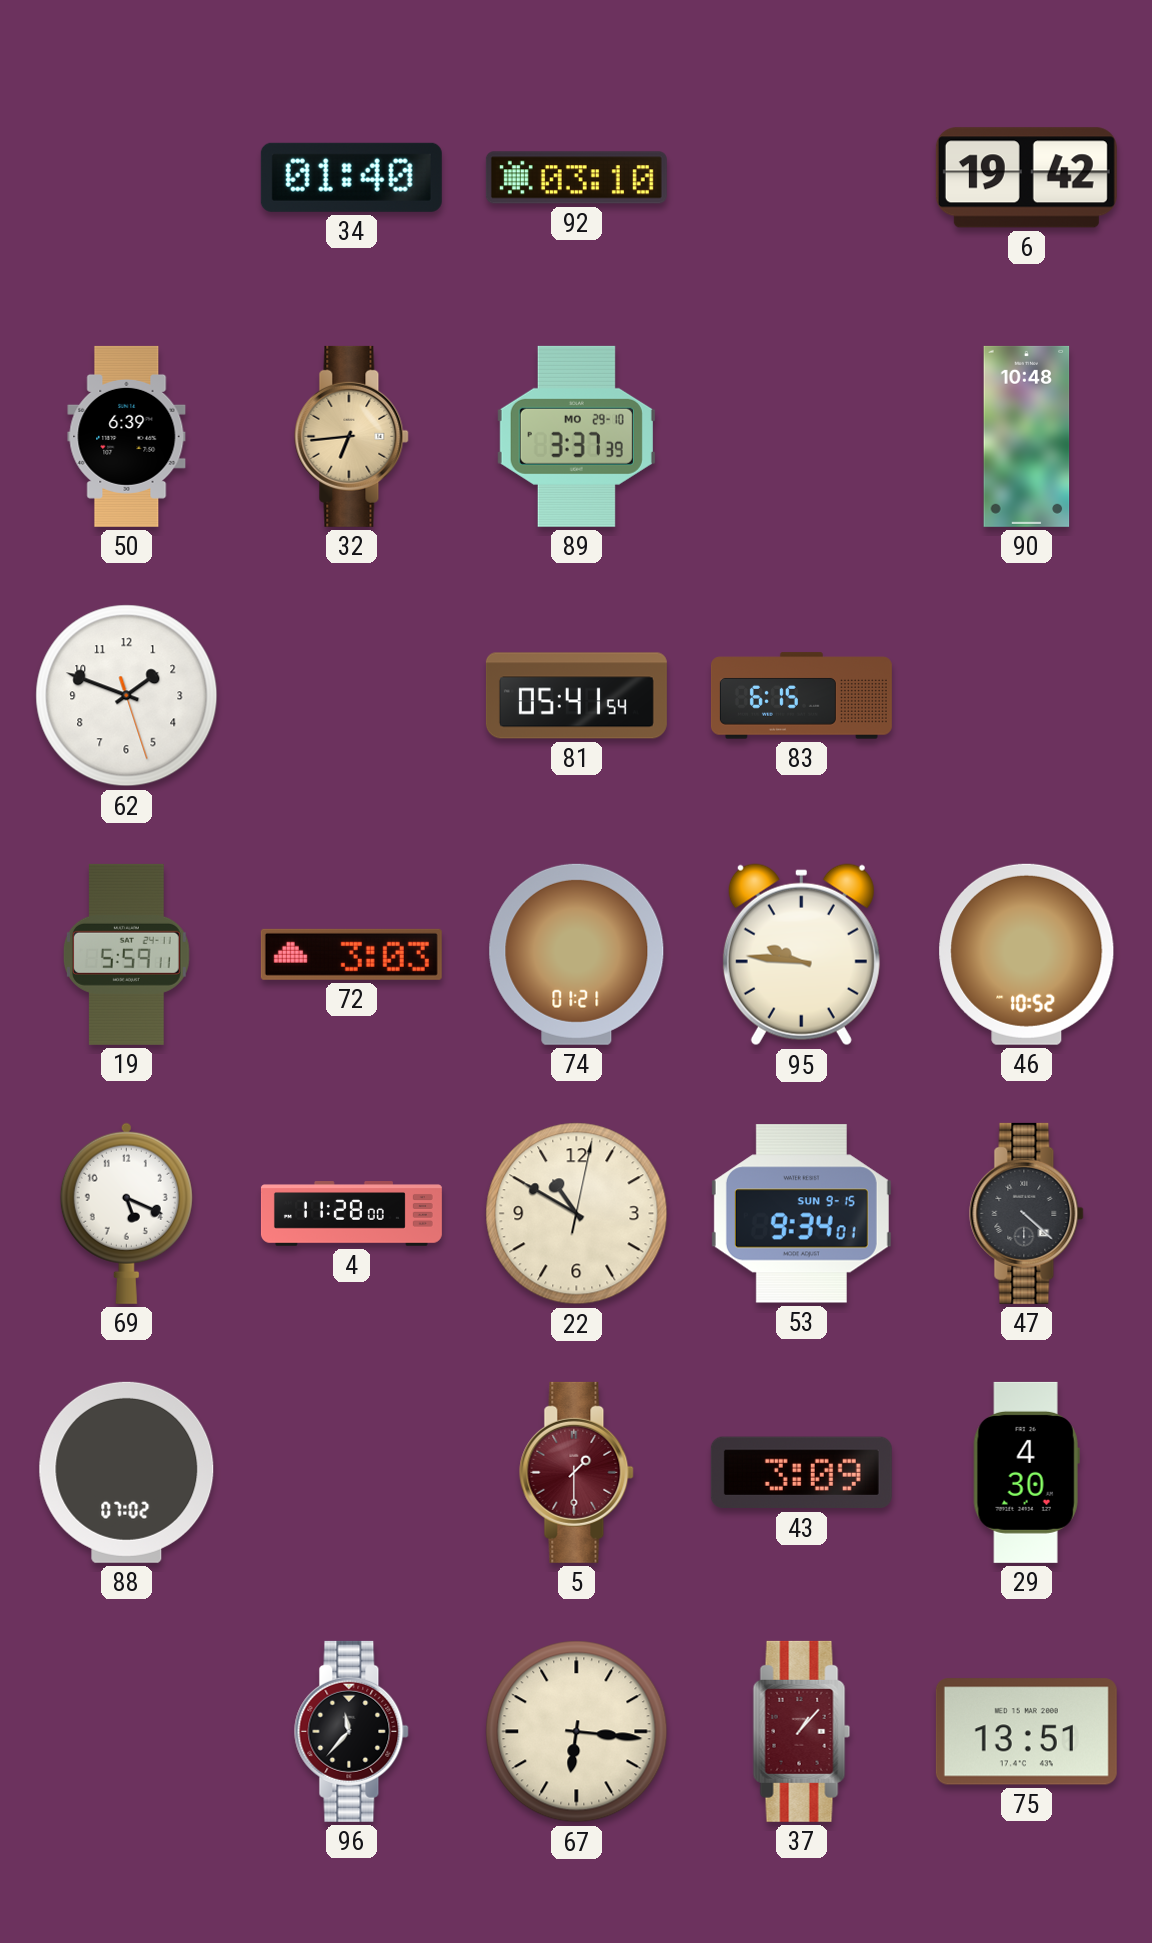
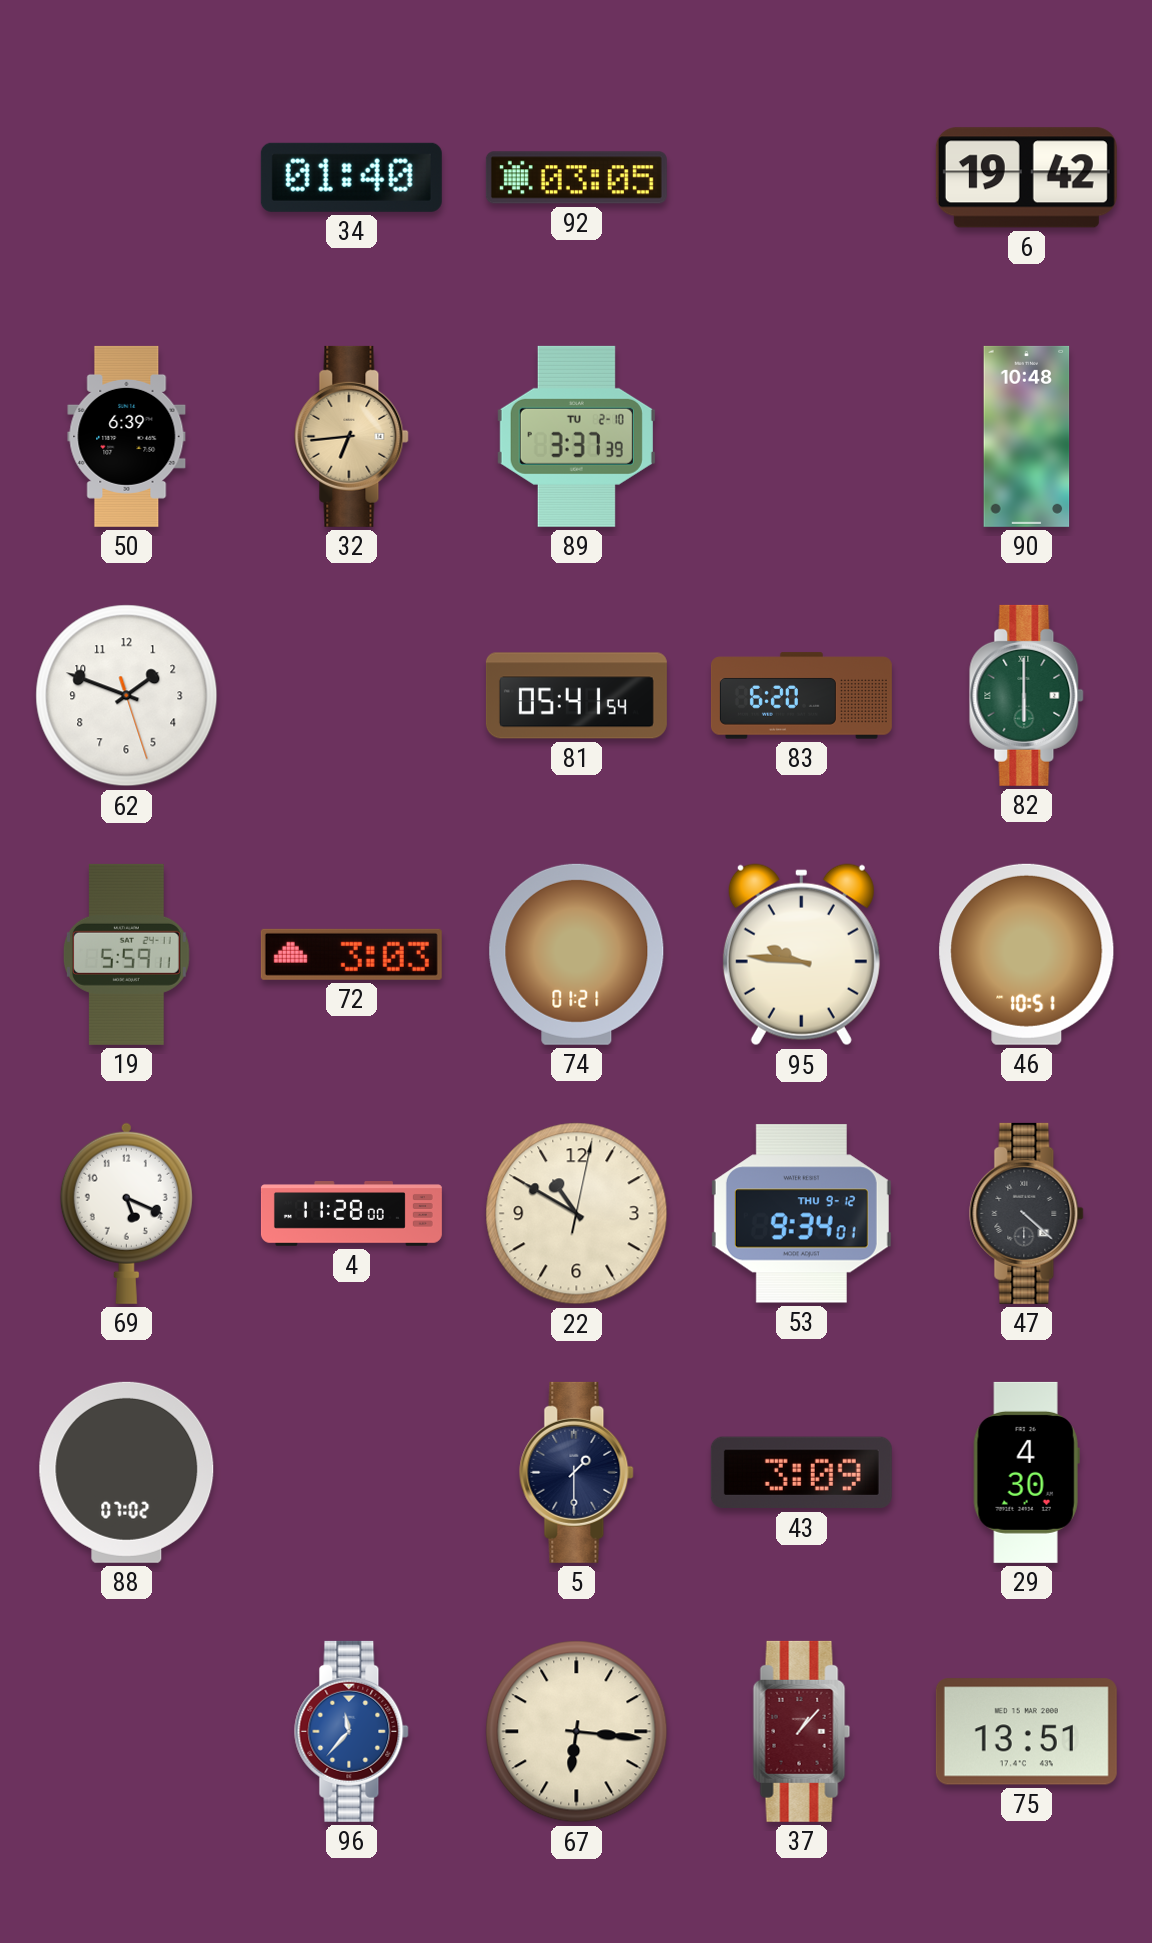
92: 03:10 -> 03:05
89 date: MO 29-10 -> TU 2-10
83: 6:15 -> 6:20
82: none -> 6:00
46: 10:52 -> 10:51
53 date: SUN 9-15 -> THU 9-12
5 dial: burgundy -> navy
96 dial: black -> blue
